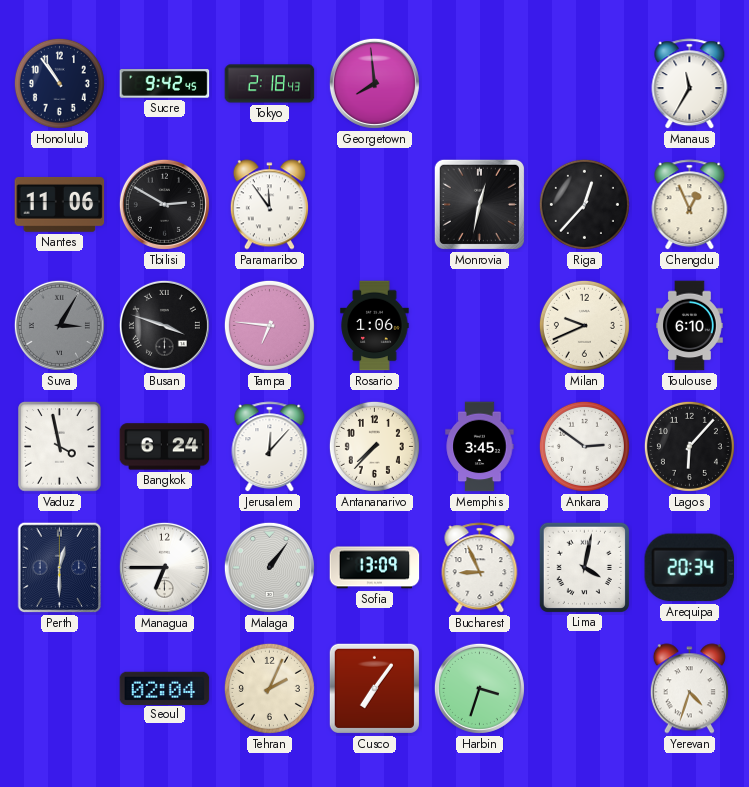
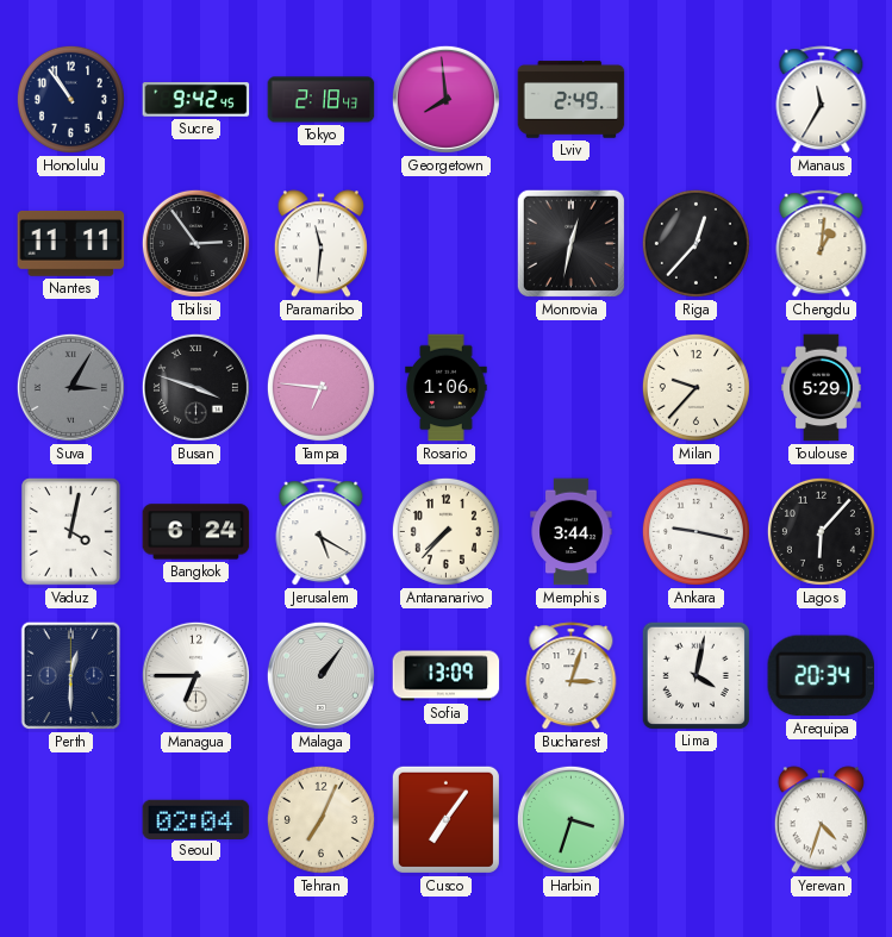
Lviv: none -> 2:49
Nantes: 11:06 -> 11:11
Tbilisi: 2:50 -> 2:54
Paramaribo: 11:54 -> 11:31
Chengdu: 12:56 -> 1:01
Milan: 9:41 -> 9:37
Toulouse: 6:10 -> 5:29
Vaduz: 3:58 -> 4:02
Jerusalem: 12:07 -> 5:20
Memphis: 3:45 -> 3:44
Ankara: 2:51 -> 9:17
Bucharest: 8:56 -> 3:03
Tehran: 2:04 -> 7:04
